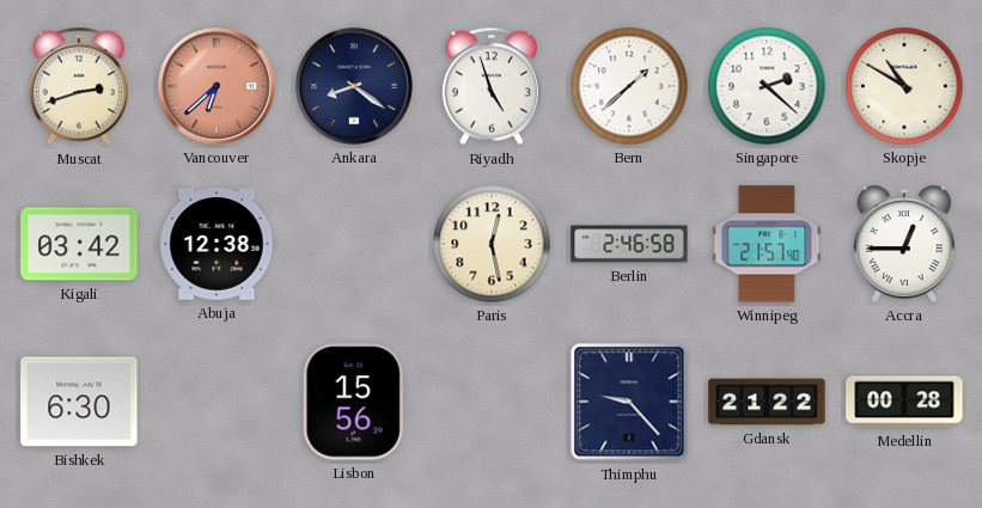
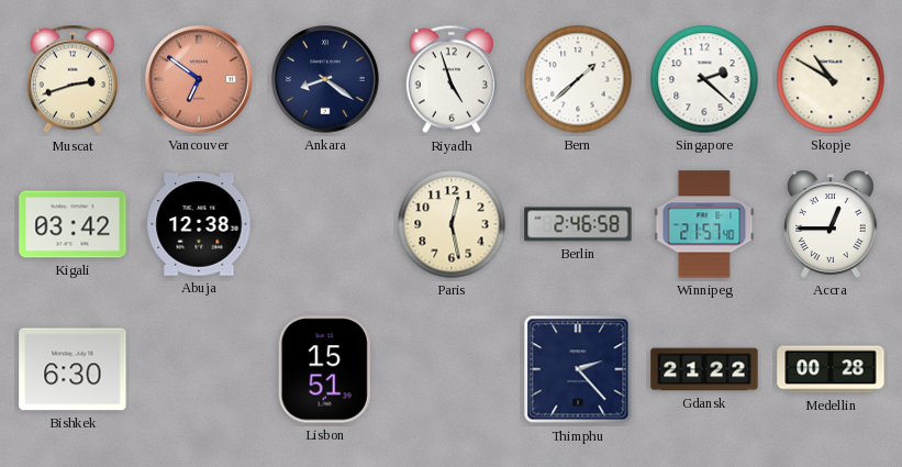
Vancouver: 6:38 -> 6:51
Lisbon: 15:56 -> 15:51
Thimphu: 9:23 -> 2:23
